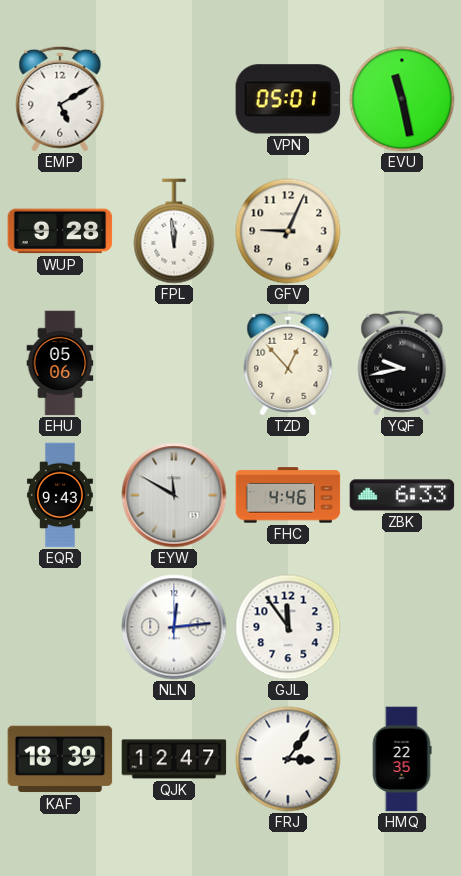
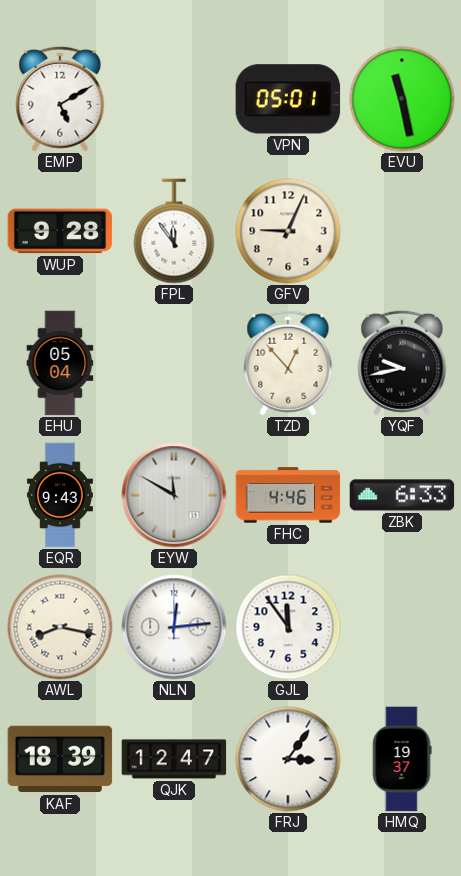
FPL: 11:59 -> 11:54
EHU: 05:06 -> 05:04
AWL: none -> 8:17
HMQ: 22:35 -> 19:37
